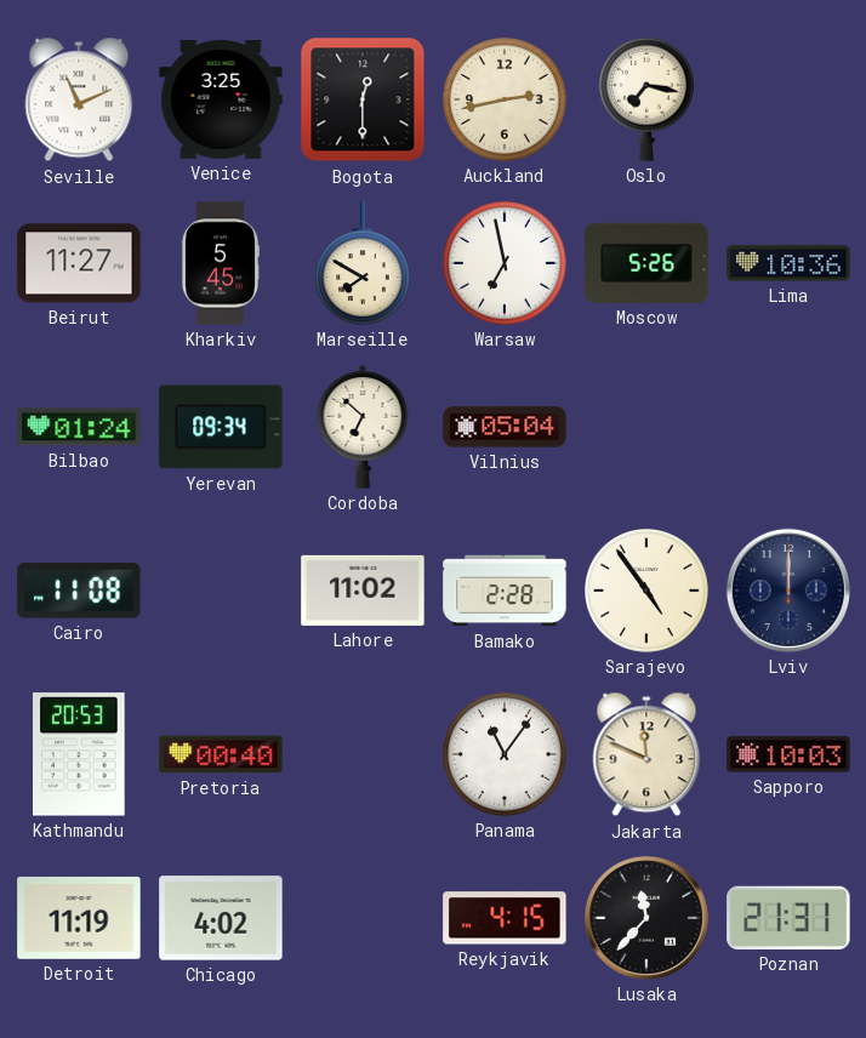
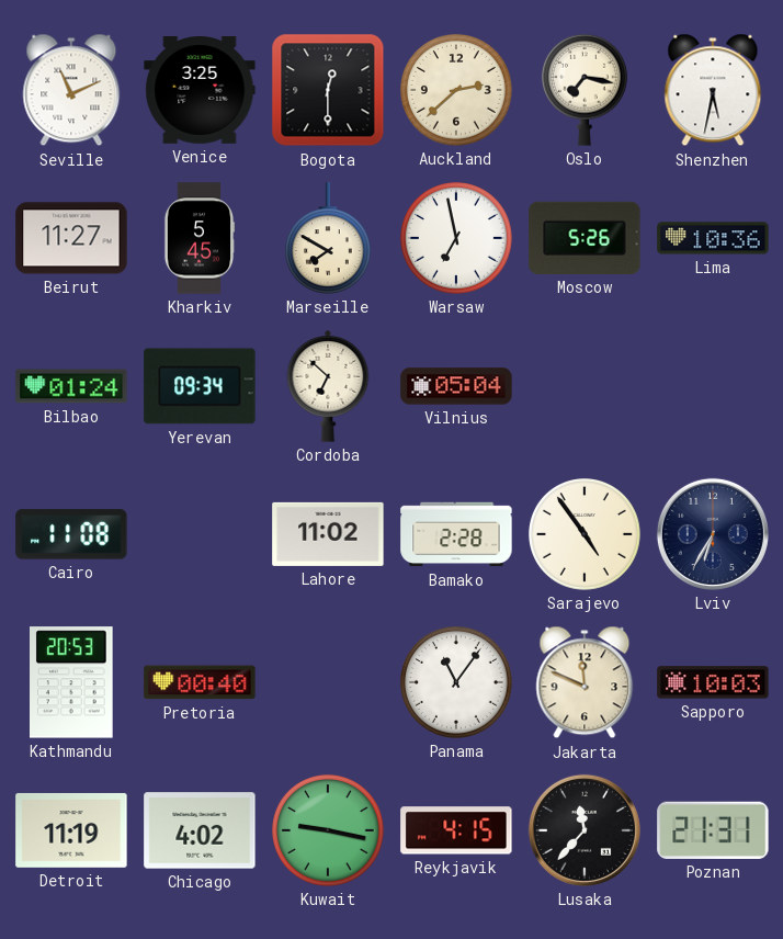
Auckland: 2:43 -> 2:38
Shenzhen: none -> 5:32
Lviv: 12:00 -> 6:35
Kuwait: none -> 9:17
